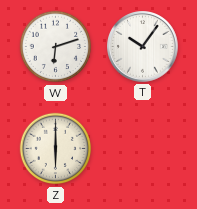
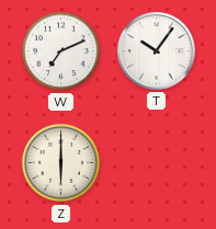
W: 6:12 -> 7:11
